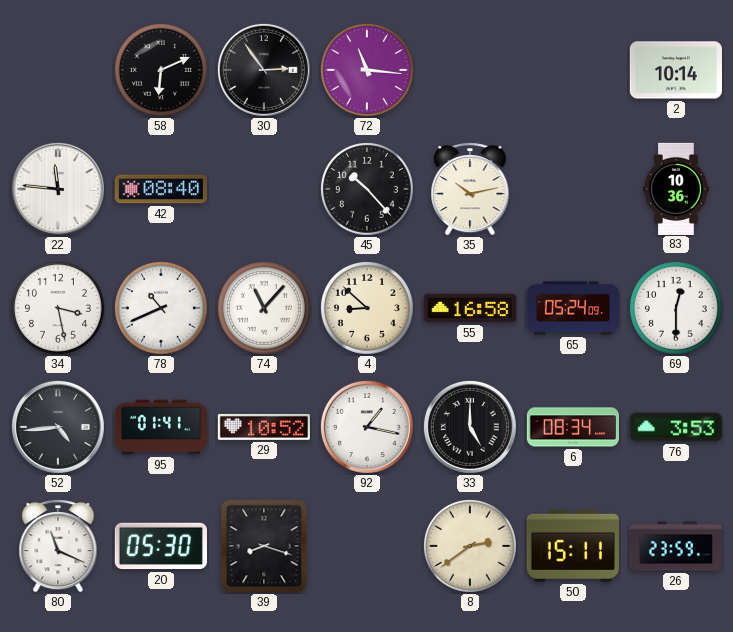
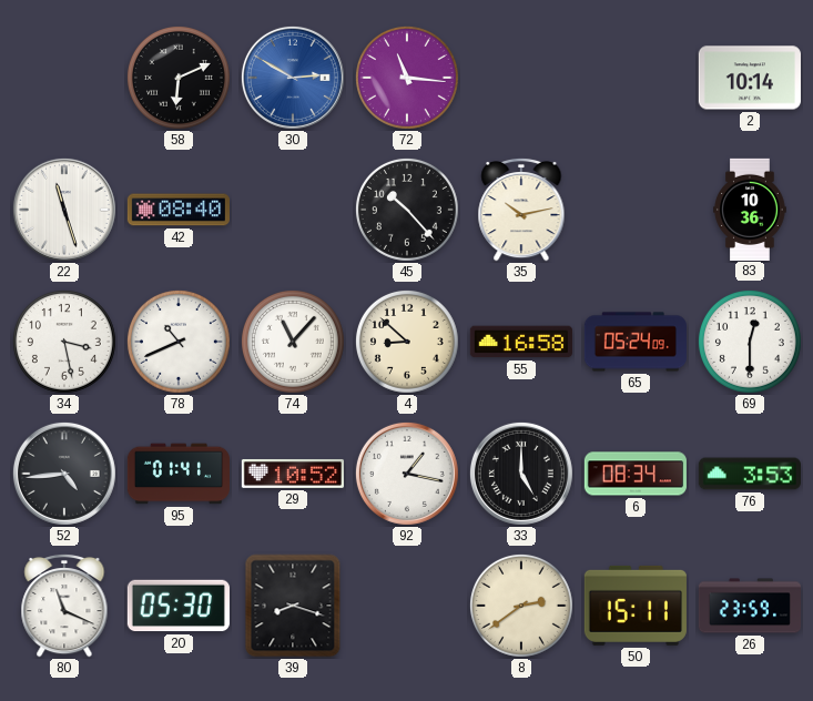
30: 2:54 -> 2:50
30 dial: black -> blue
22: 11:46 -> 11:27
